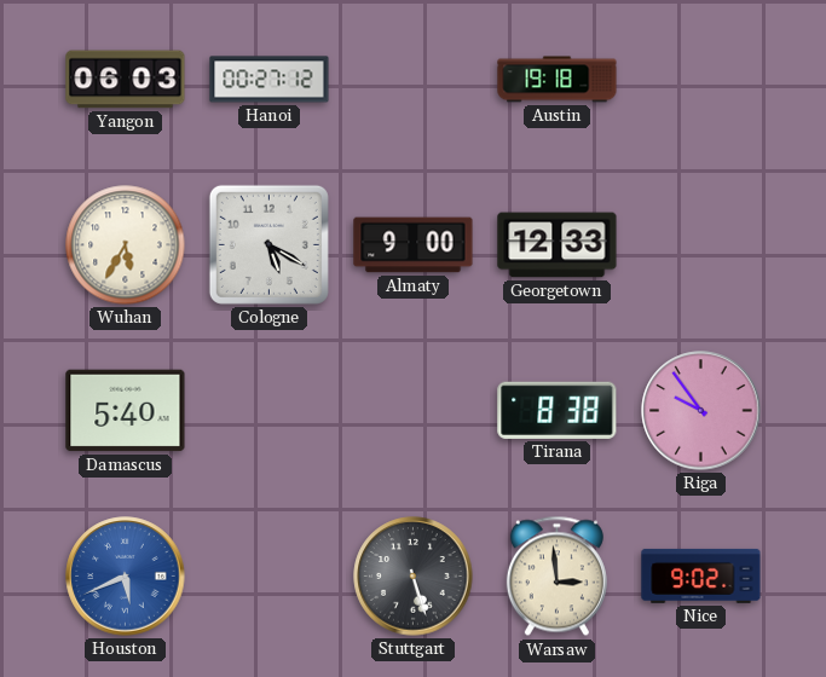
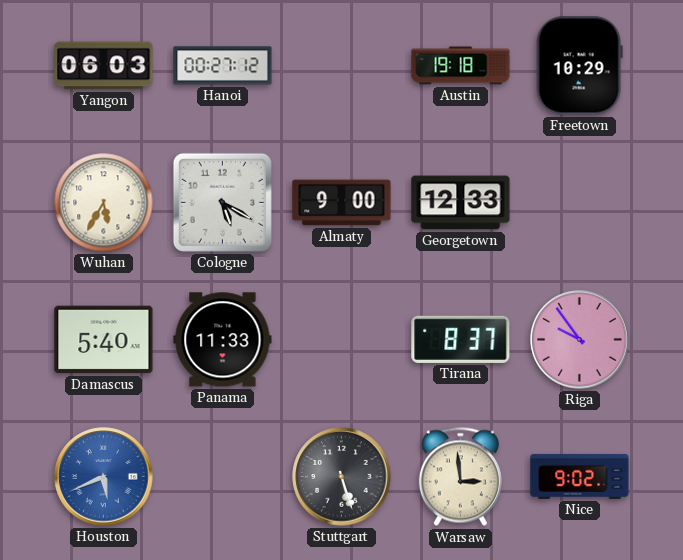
Freetown: none -> 10:29
Panama: none -> 11:33
Tirana: 8:38 -> 8:37
